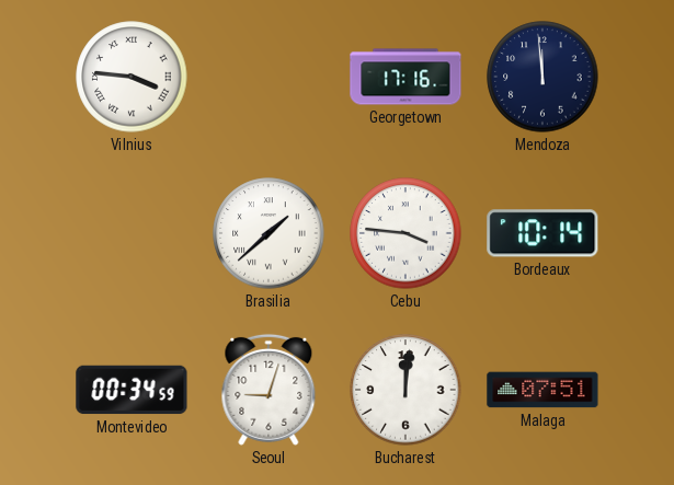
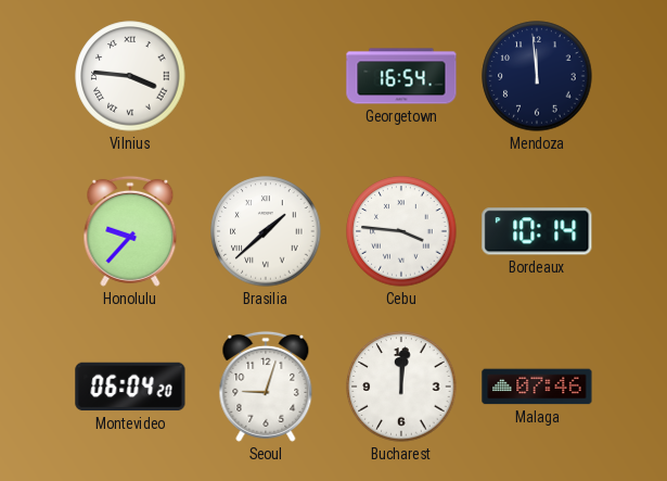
Georgetown: 17:16 -> 16:54
Honolulu: none -> 9:37
Montevideo: 00:34 -> 06:04
Malaga: 07:51 -> 07:46
